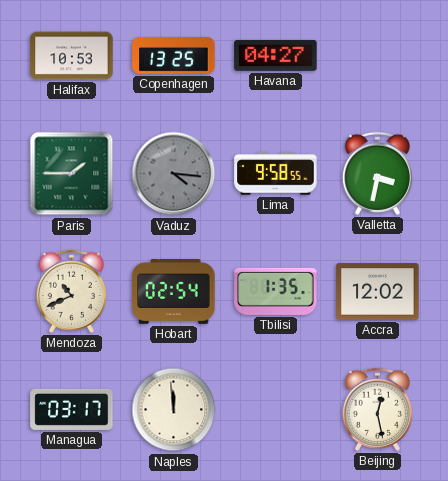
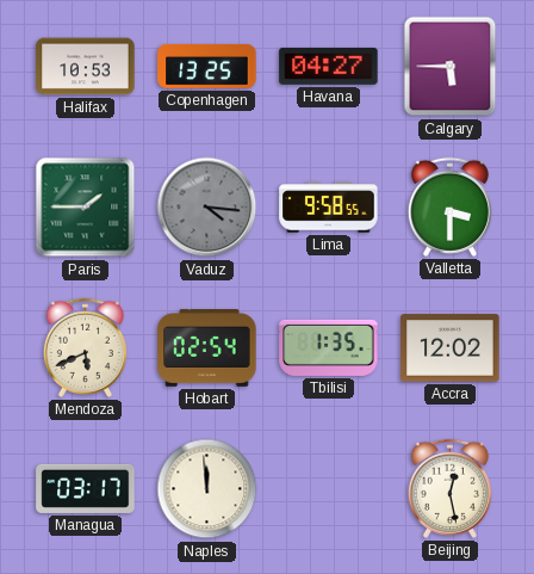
Calgary: none -> 5:45
Valletta: 3:32 -> 3:30
Mendoza: 10:41 -> 5:41
